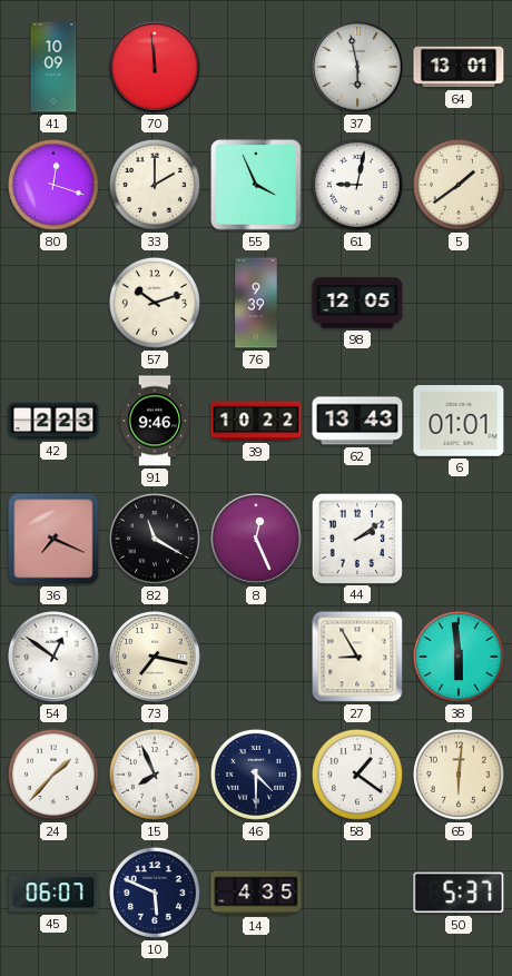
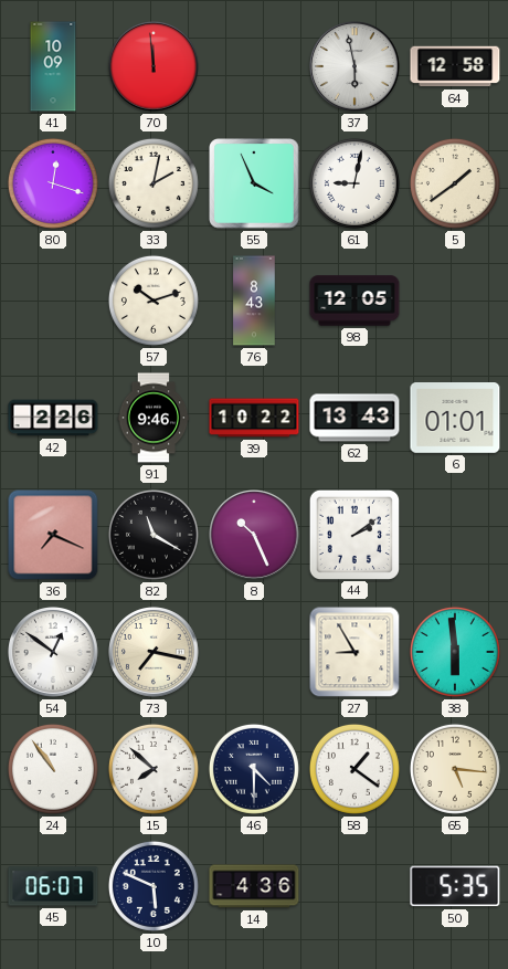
64: 13:01 -> 12:58
33: 2:00 -> 2:02
76: 9:39 -> 8:43
42: 2:23 -> 2:26
8: 12:26 -> 10:26
24: 1:37 -> 10:54
15: 7:56 -> 7:52
65: 6:01 -> 5:16
14: 4:35 -> 4:36
50: 5:37 -> 5:35
